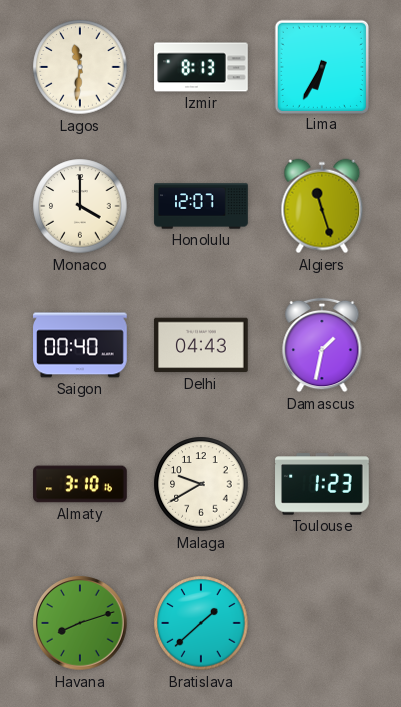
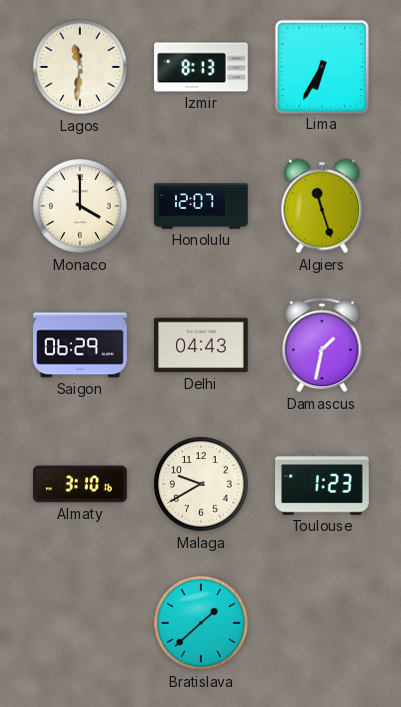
Saigon: 00:40 -> 06:29
Havana: 8:12 -> none
